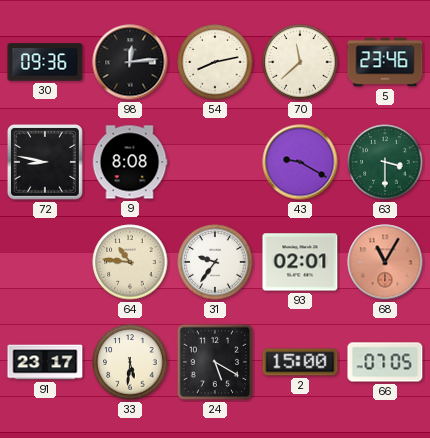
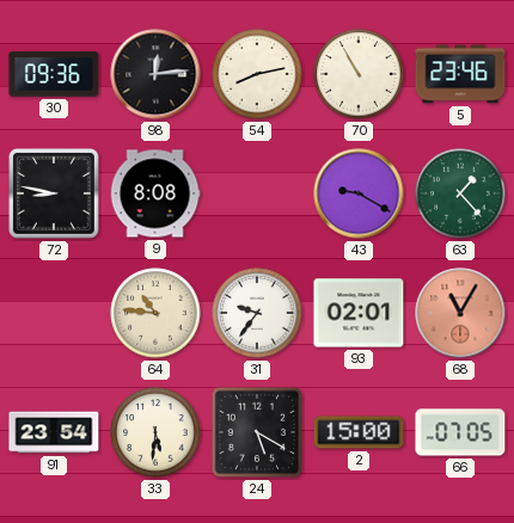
70: 11:38 -> 10:55
63: 3:30 -> 1:23
91: 23:17 -> 23:54
